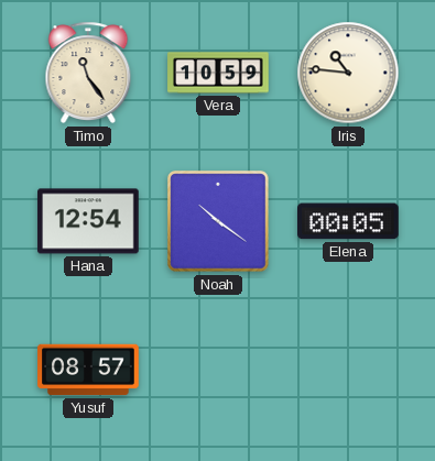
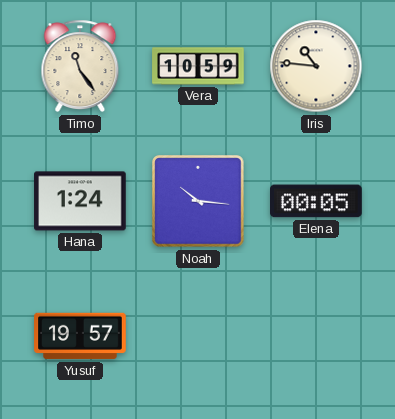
Hana: 12:54 -> 1:24
Noah: 10:21 -> 10:16
Yusuf: 08:57 -> 19:57
